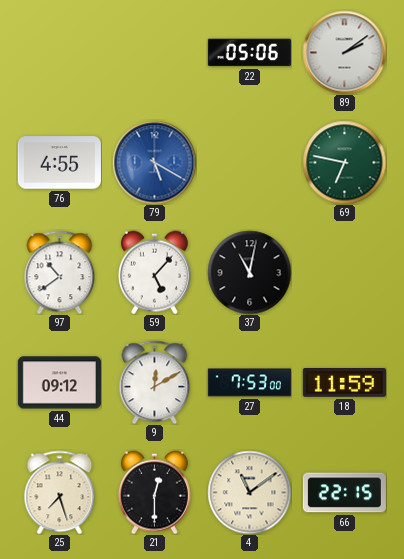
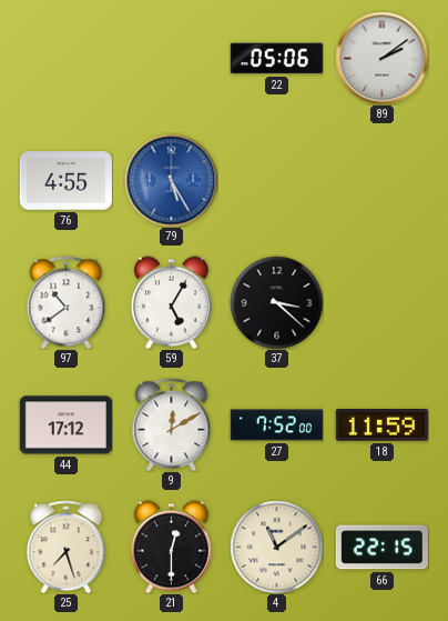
79: 5:20 -> 5:25
69: 6:47 -> none
59: 5:07 -> 5:05
37: 11:02 -> 3:22
44: 09:12 -> 17:12
27: 7:53 -> 7:52
